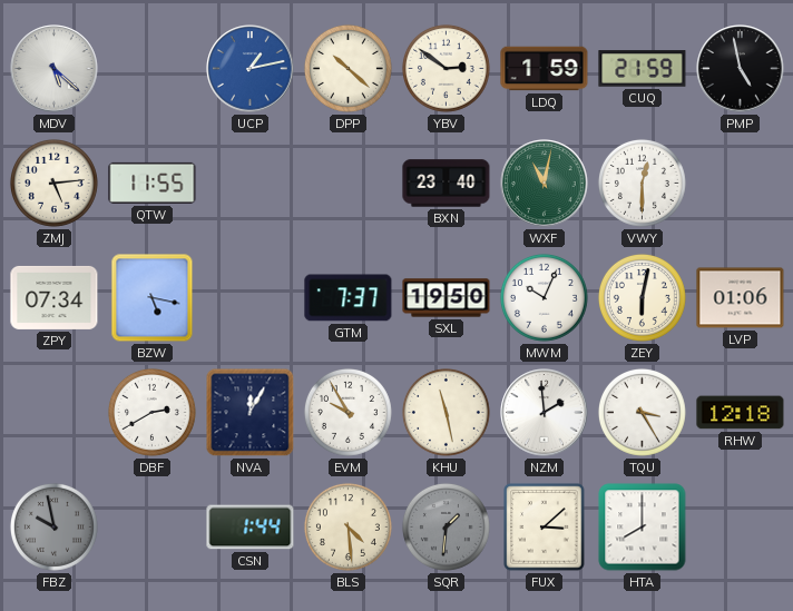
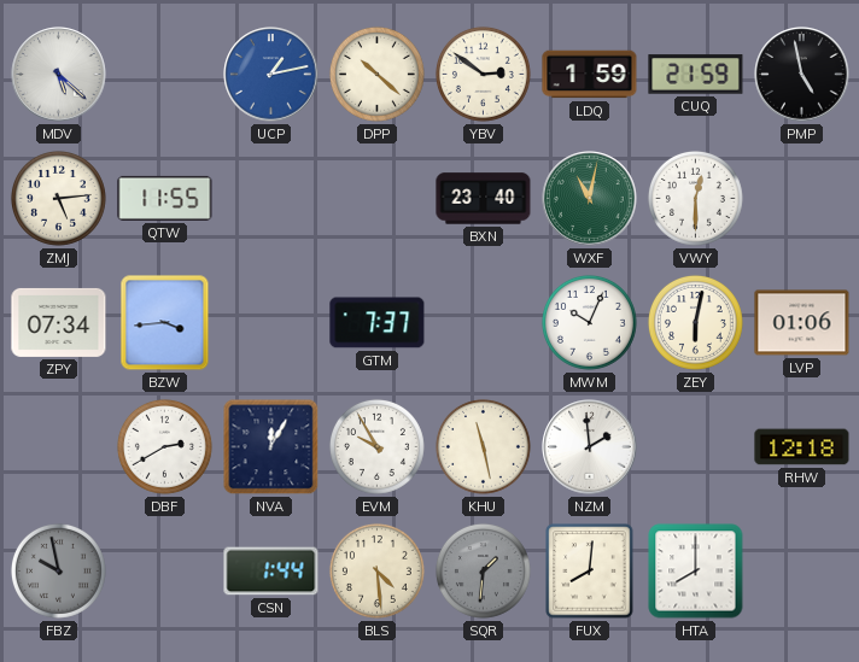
BZW: 5:17 -> 3:44
SXL: 19:50 -> none
TQU: 3:25 -> none
FUX: 3:08 -> 8:01
